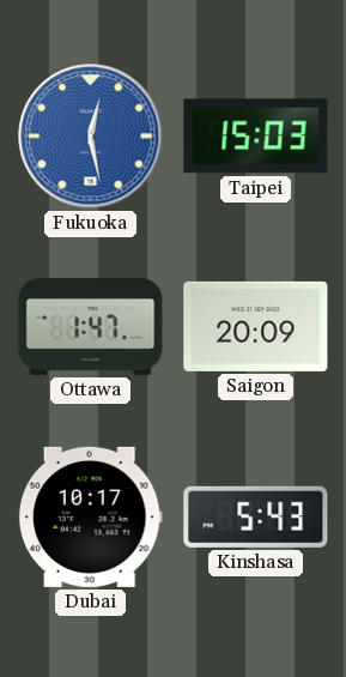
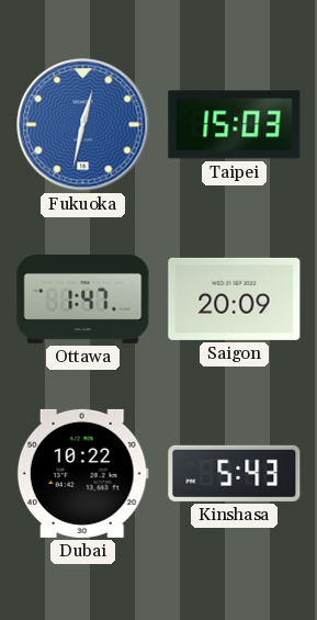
Fukuoka: 12:28 -> 12:32
Dubai: 10:17 -> 10:22
